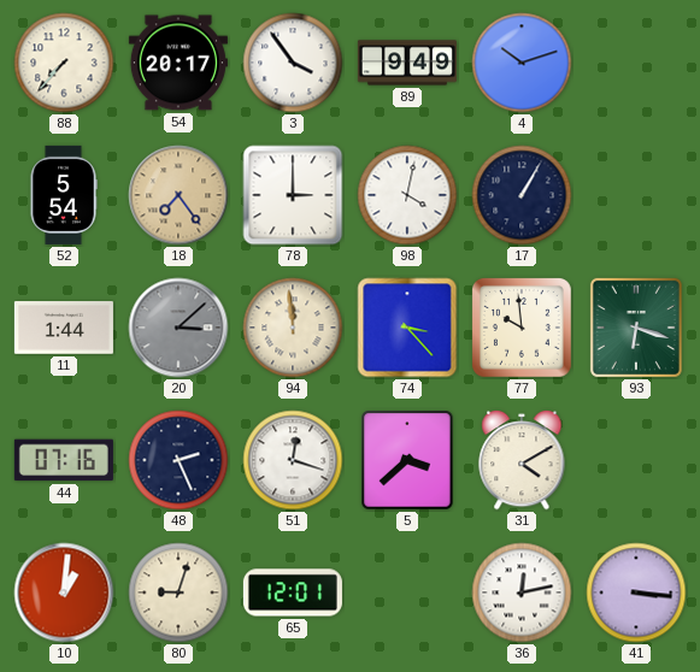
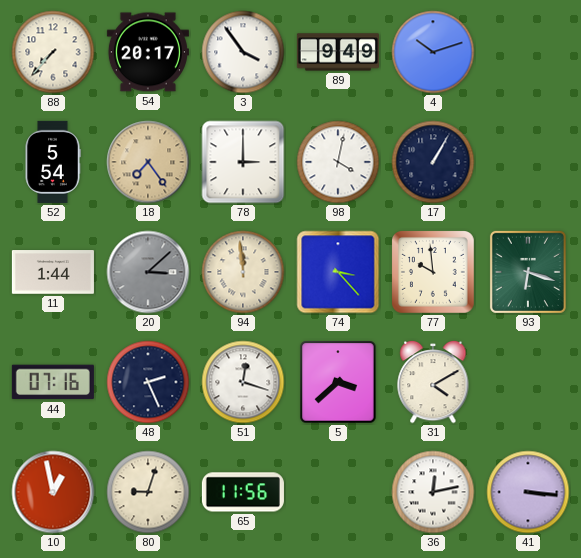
10: 1:01 -> 12:58
65: 12:01 -> 11:56
